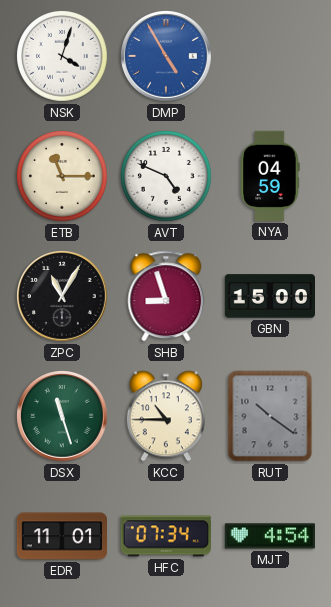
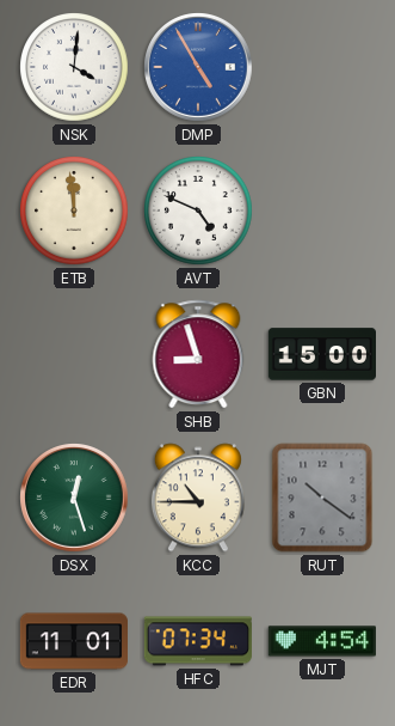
NSK: 4:03 -> 4:01
ETB: 11:15 -> 11:59
NYA: 04:59 -> none
ZPC: 11:05 -> none
DSX: 11:27 -> 12:27
